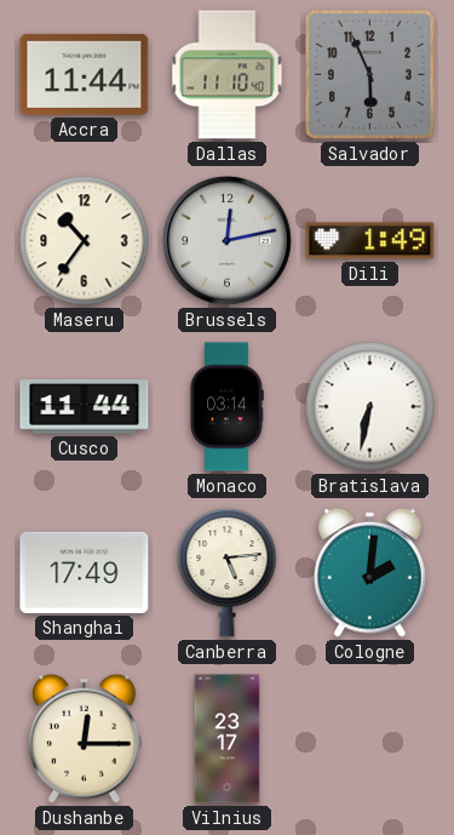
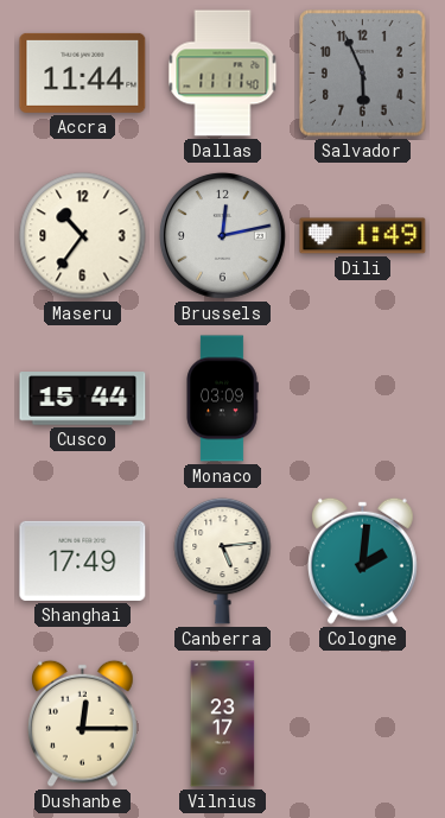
Dallas: 11:10 -> 11:11
Cusco: 11:44 -> 15:44
Monaco: 03:14 -> 03:09
Bratislava: 6:32 -> none
